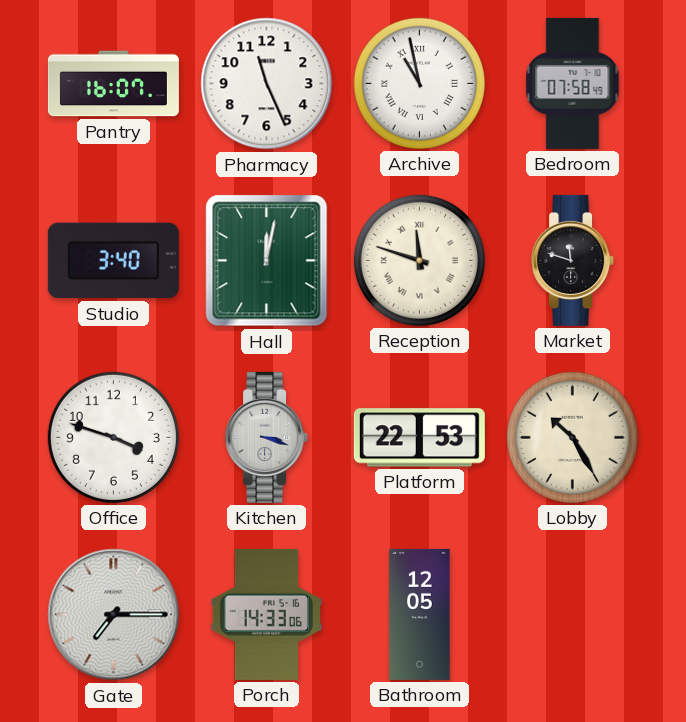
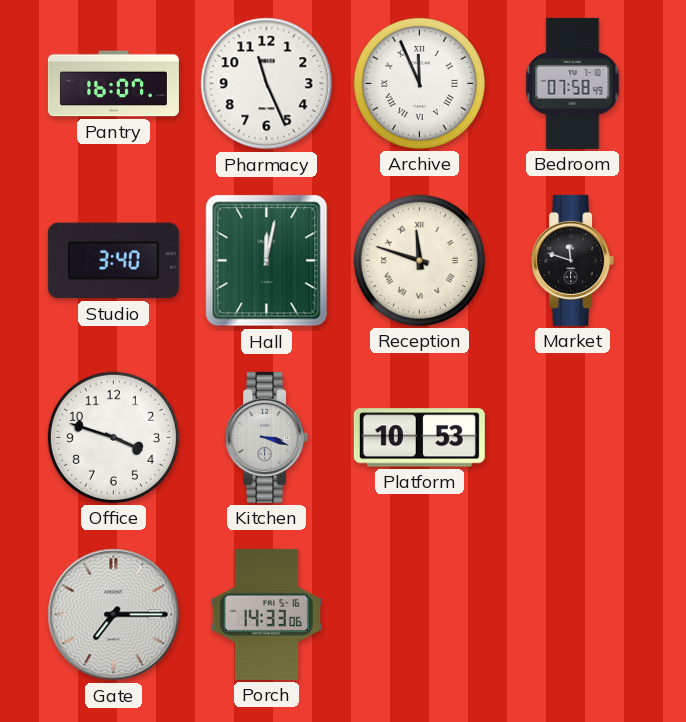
Archive: 10:58 -> 11:56
Platform: 22:53 -> 10:53
Lobby: 10:25 -> none
Bathroom: 12:05 -> none
